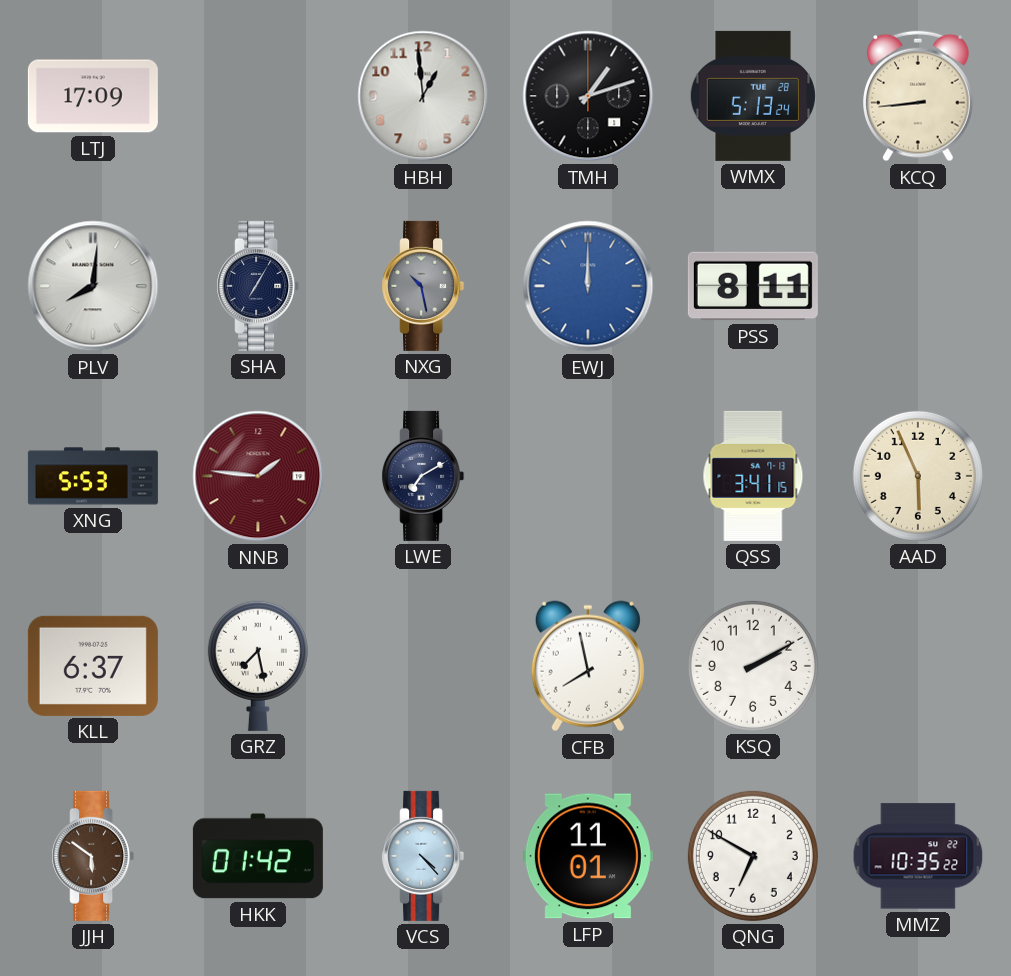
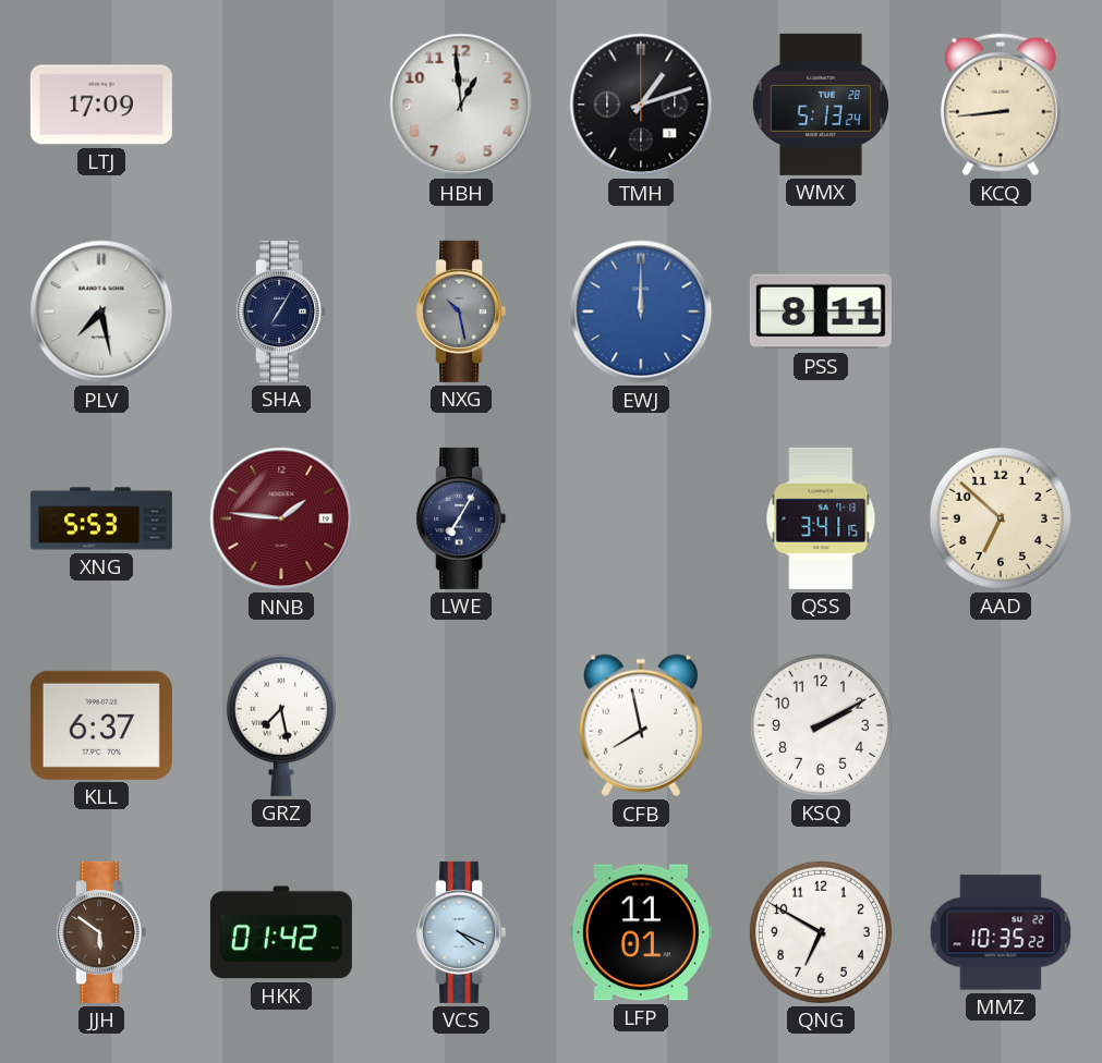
PLV: 8:01 -> 7:28
LWE: 7:10 -> 7:05
AAD: 5:56 -> 6:52
VCS: 4:23 -> 4:19
